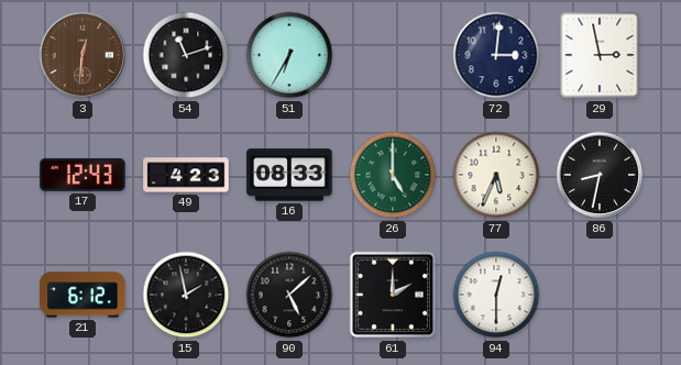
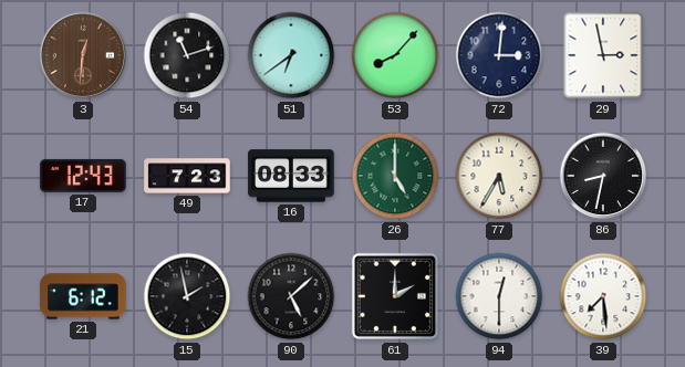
51: 6:35 -> 6:39
53: none -> 8:07
49: 4:23 -> 7:23
77: 5:34 -> 5:35
39: none -> 7:29
